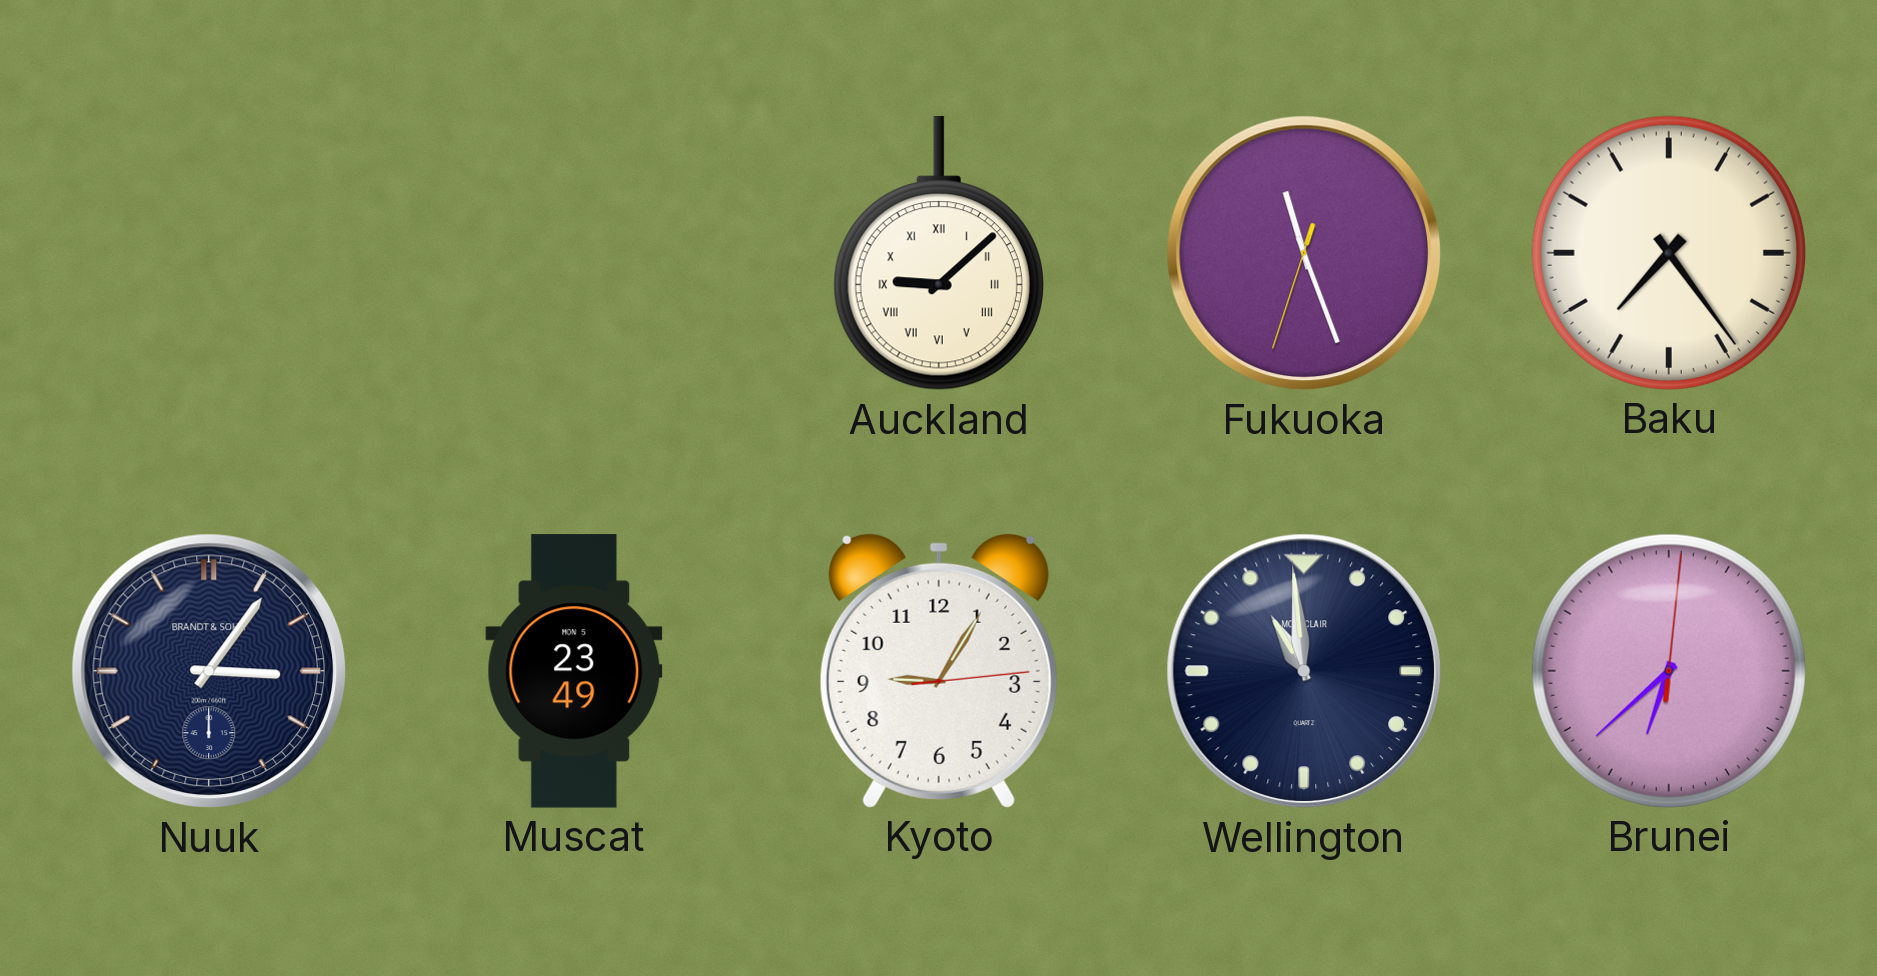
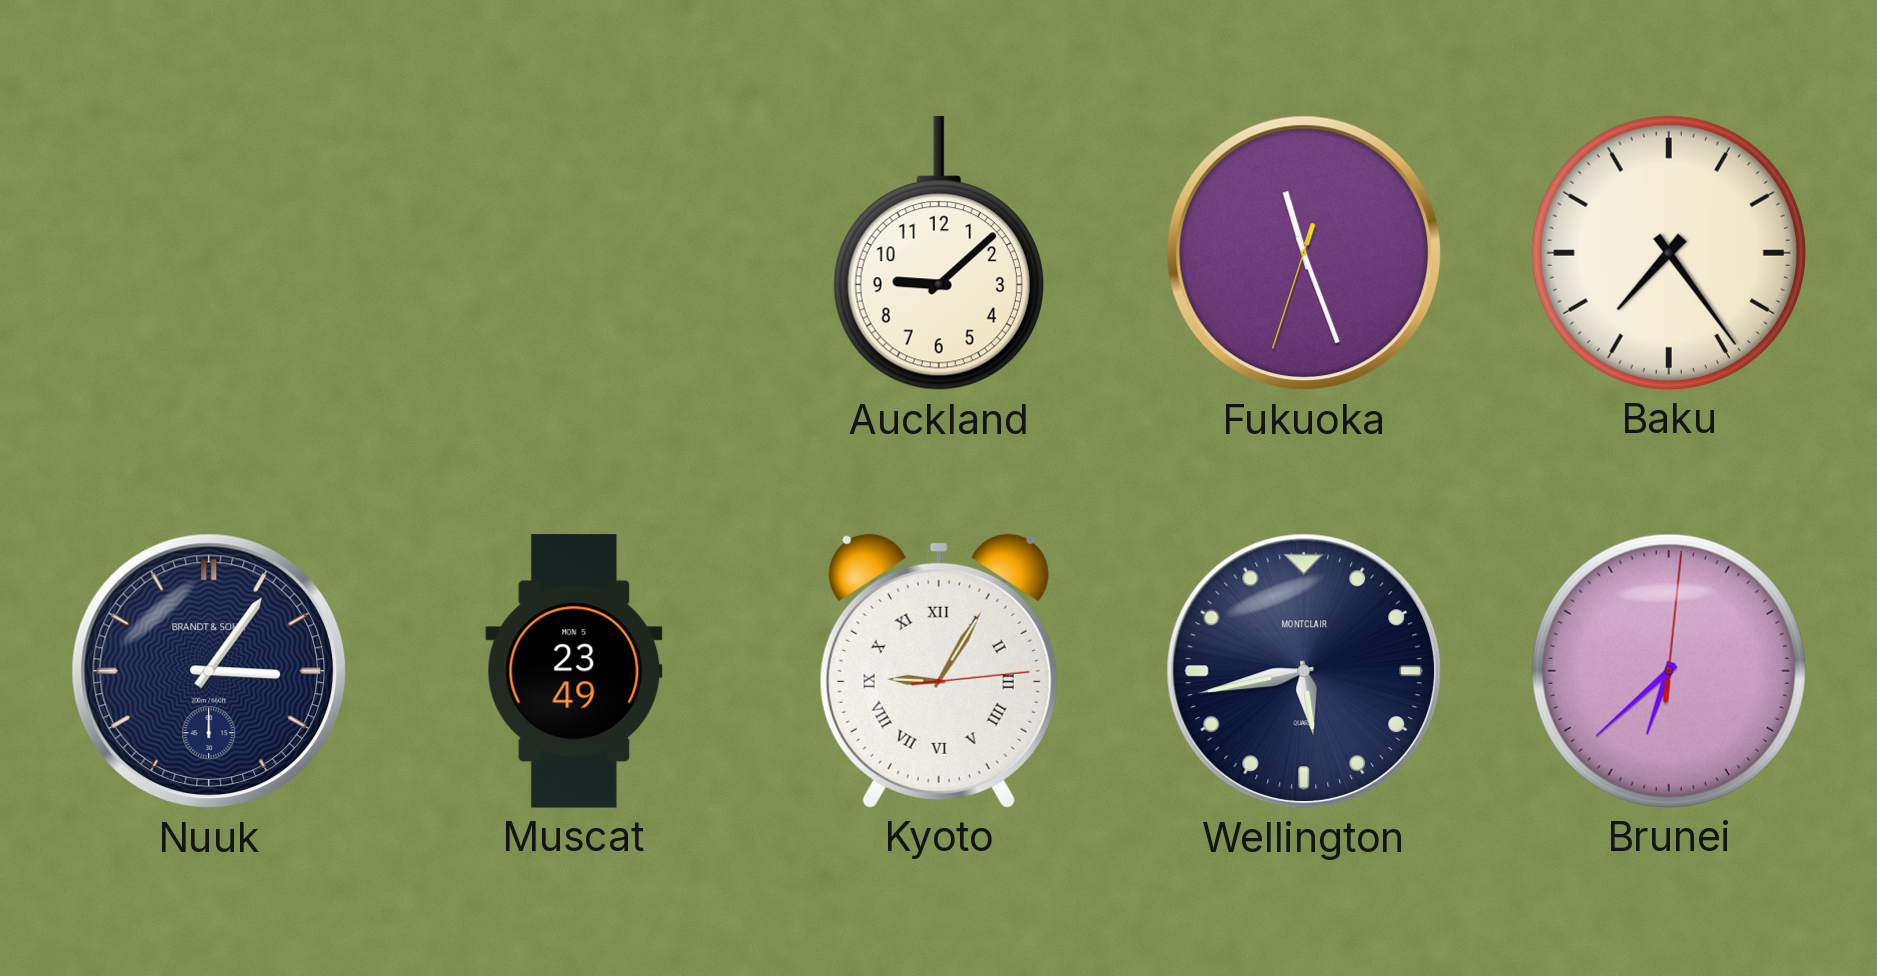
Auckland numerals: Roman -> Arabic
Kyoto numerals: Arabic -> Roman
Wellington: 10:59 -> 5:43
